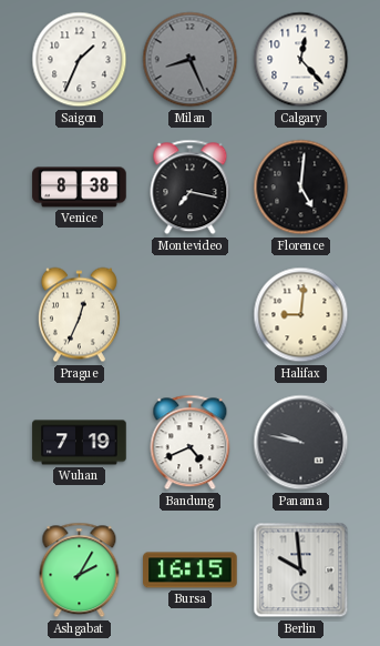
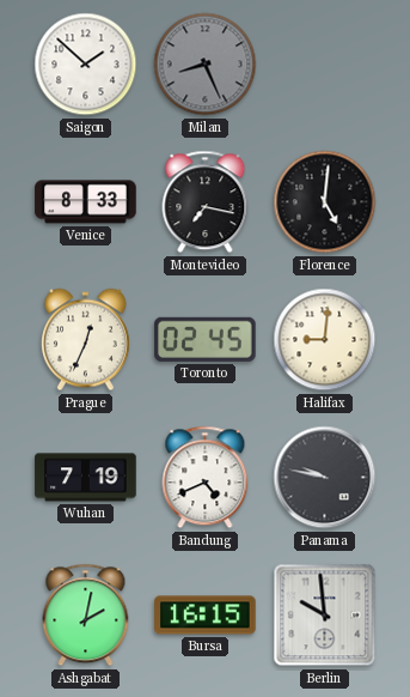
Saigon: 1:34 -> 1:52
Calgary: 12:23 -> none
Venice: 8:38 -> 8:33
Toronto: none -> 02:45
Ashgabat: 2:05 -> 2:02
